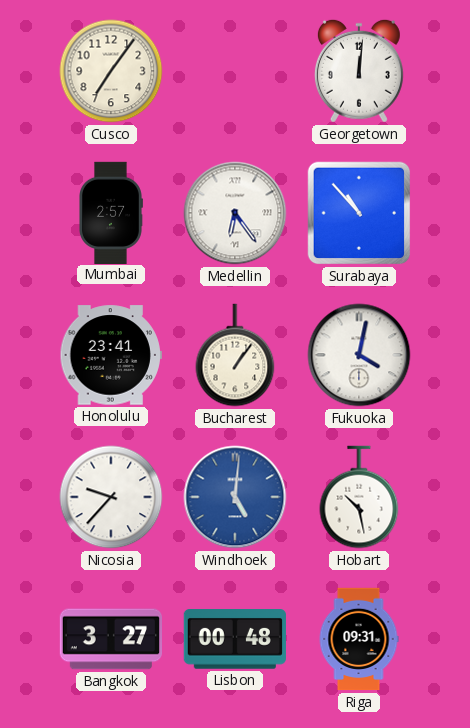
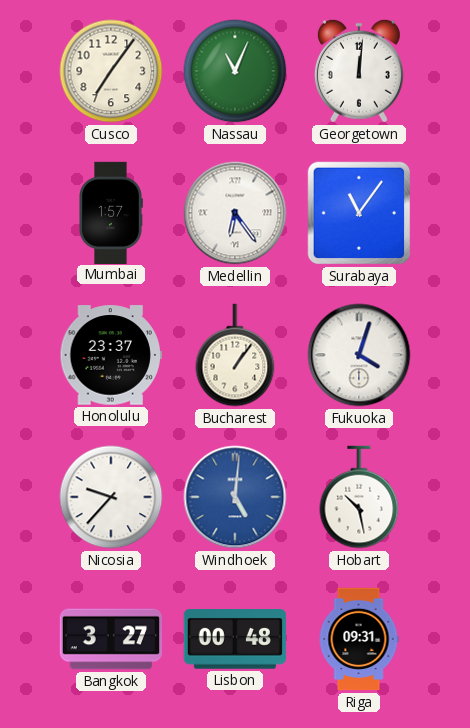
Nassau: none -> 11:04
Mumbai: 2:57 -> 1:57
Surabaya: 10:53 -> 11:06
Honolulu: 23:41 -> 23:37
Fukuoka: 4:02 -> 4:03
